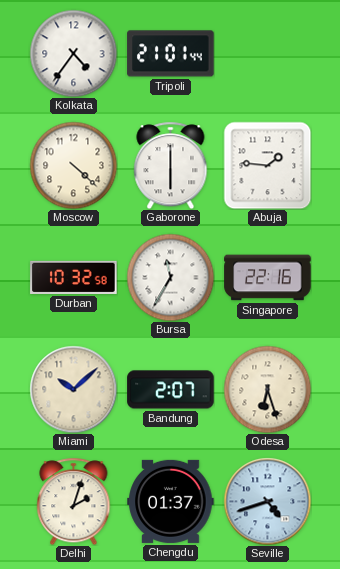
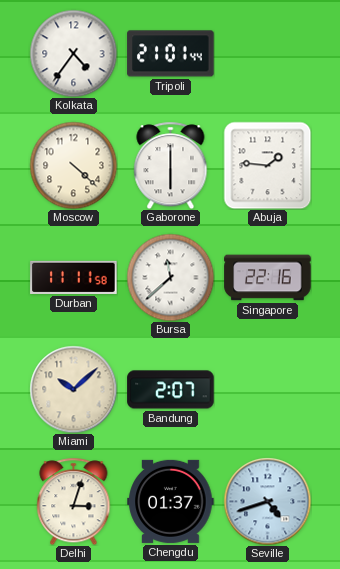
Durban: 10:32 -> 11:11
Bursa: 11:35 -> 11:38
Odesa: 6:27 -> none
Delhi: 2:03 -> 3:03
